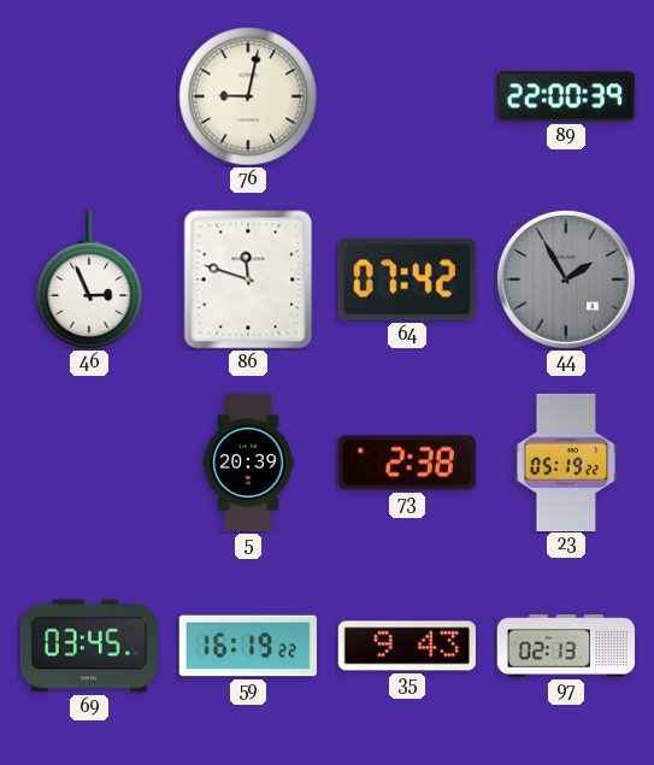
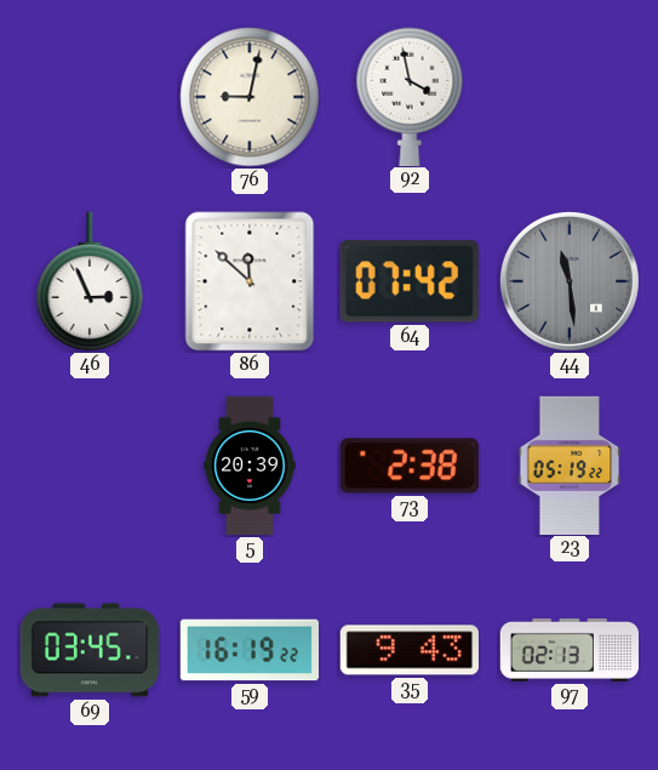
92: none -> 3:58
89: 22:00 -> none
86: 11:48 -> 11:52
44: 1:55 -> 11:29
